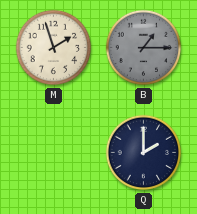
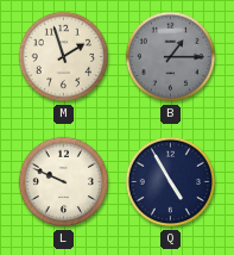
L: none -> 9:49
Q: 2:00 -> 4:55
